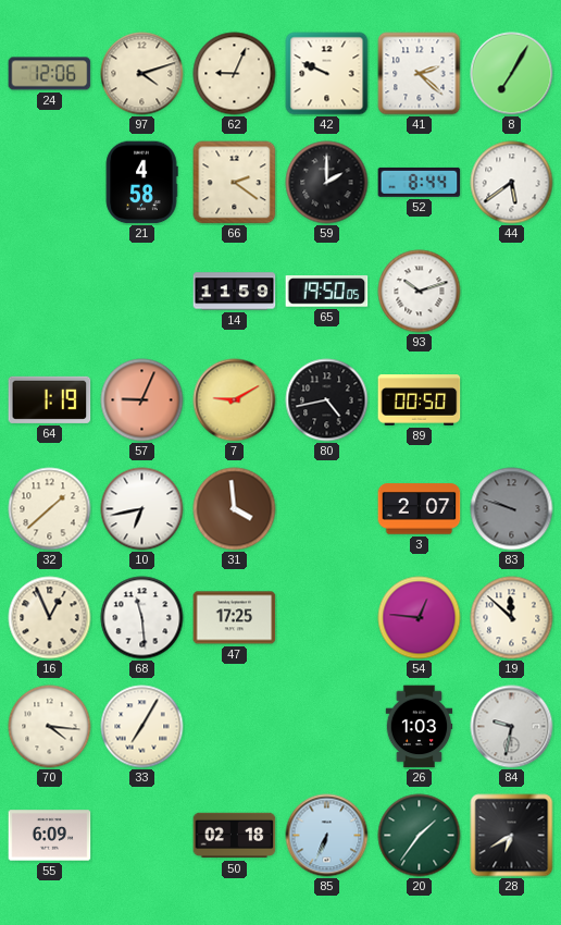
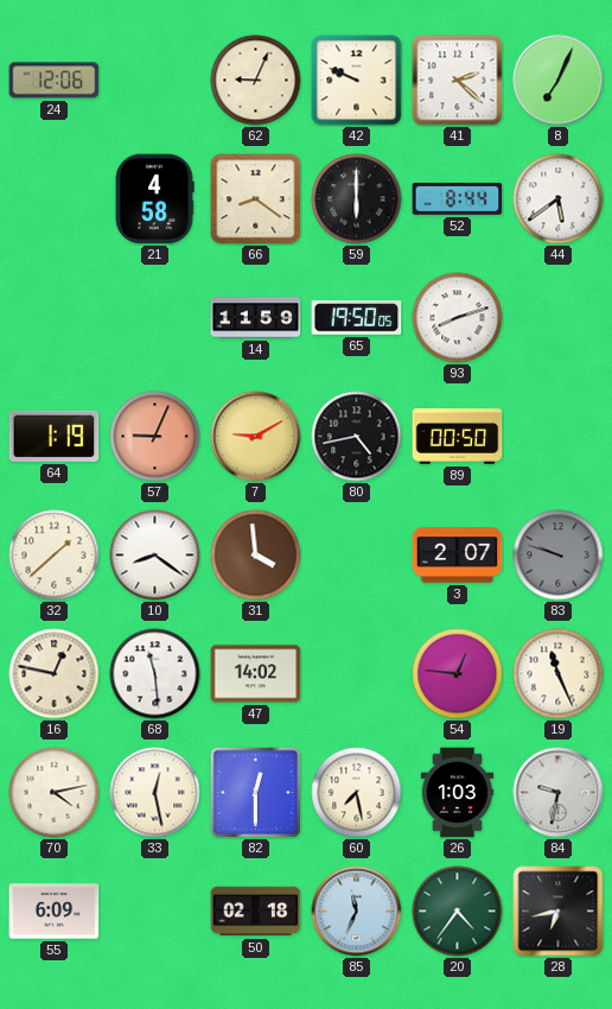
97: 4:12 -> none
8: 7:05 -> 7:04
66: 2:21 -> 8:21
59: 2:00 -> 6:00
93: 10:12 -> 8:12
10: 6:43 -> 8:21
16: 12:56 -> 12:47
47: 17:25 -> 14:02
19: 11:52 -> 11:26
70: 4:16 -> 4:13
33: 7:05 -> 12:28
82: none -> 12:30
60: none -> 7:28
85: 6:34 -> 11:34
20: 1:36 -> 4:36
28: 6:40 -> 6:43
